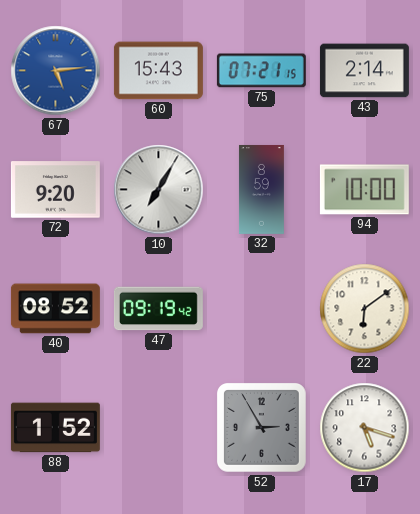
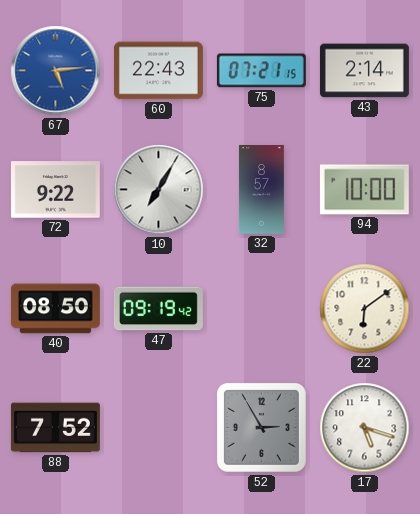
60: 15:43 -> 22:43
72: 9:20 -> 9:22
32: 8:59 -> 8:57
40: 08:52 -> 08:50
88: 1:52 -> 7:52
